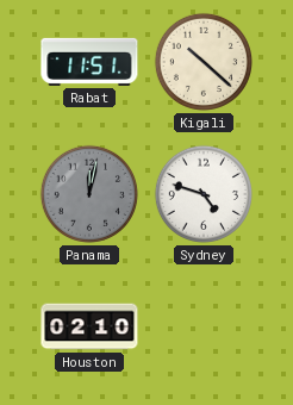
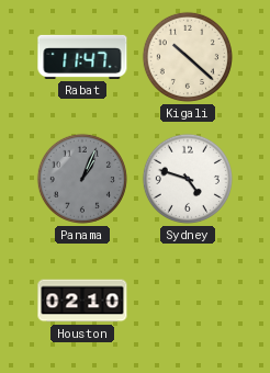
Rabat: 11:51 -> 11:47
Panama: 12:02 -> 1:04
